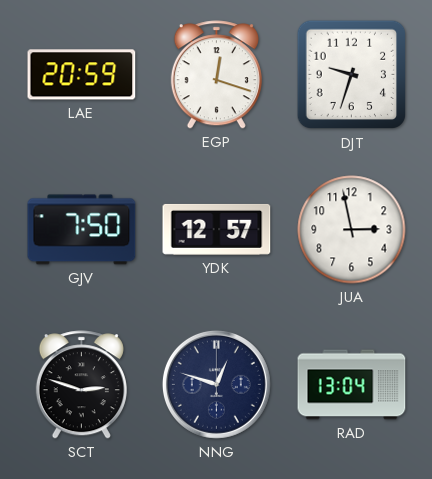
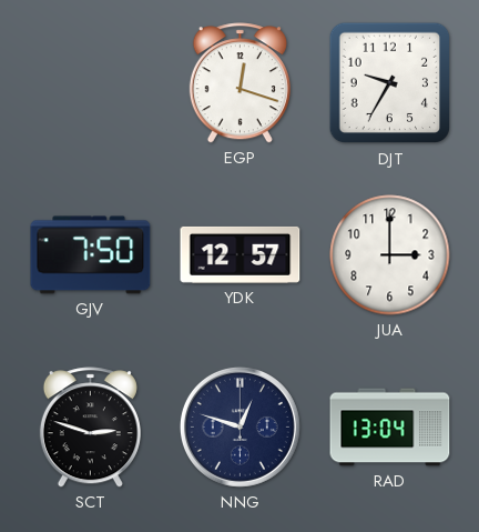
LAE: 20:59 -> none
DJT: 9:33 -> 9:35
JUA: 2:58 -> 3:00
